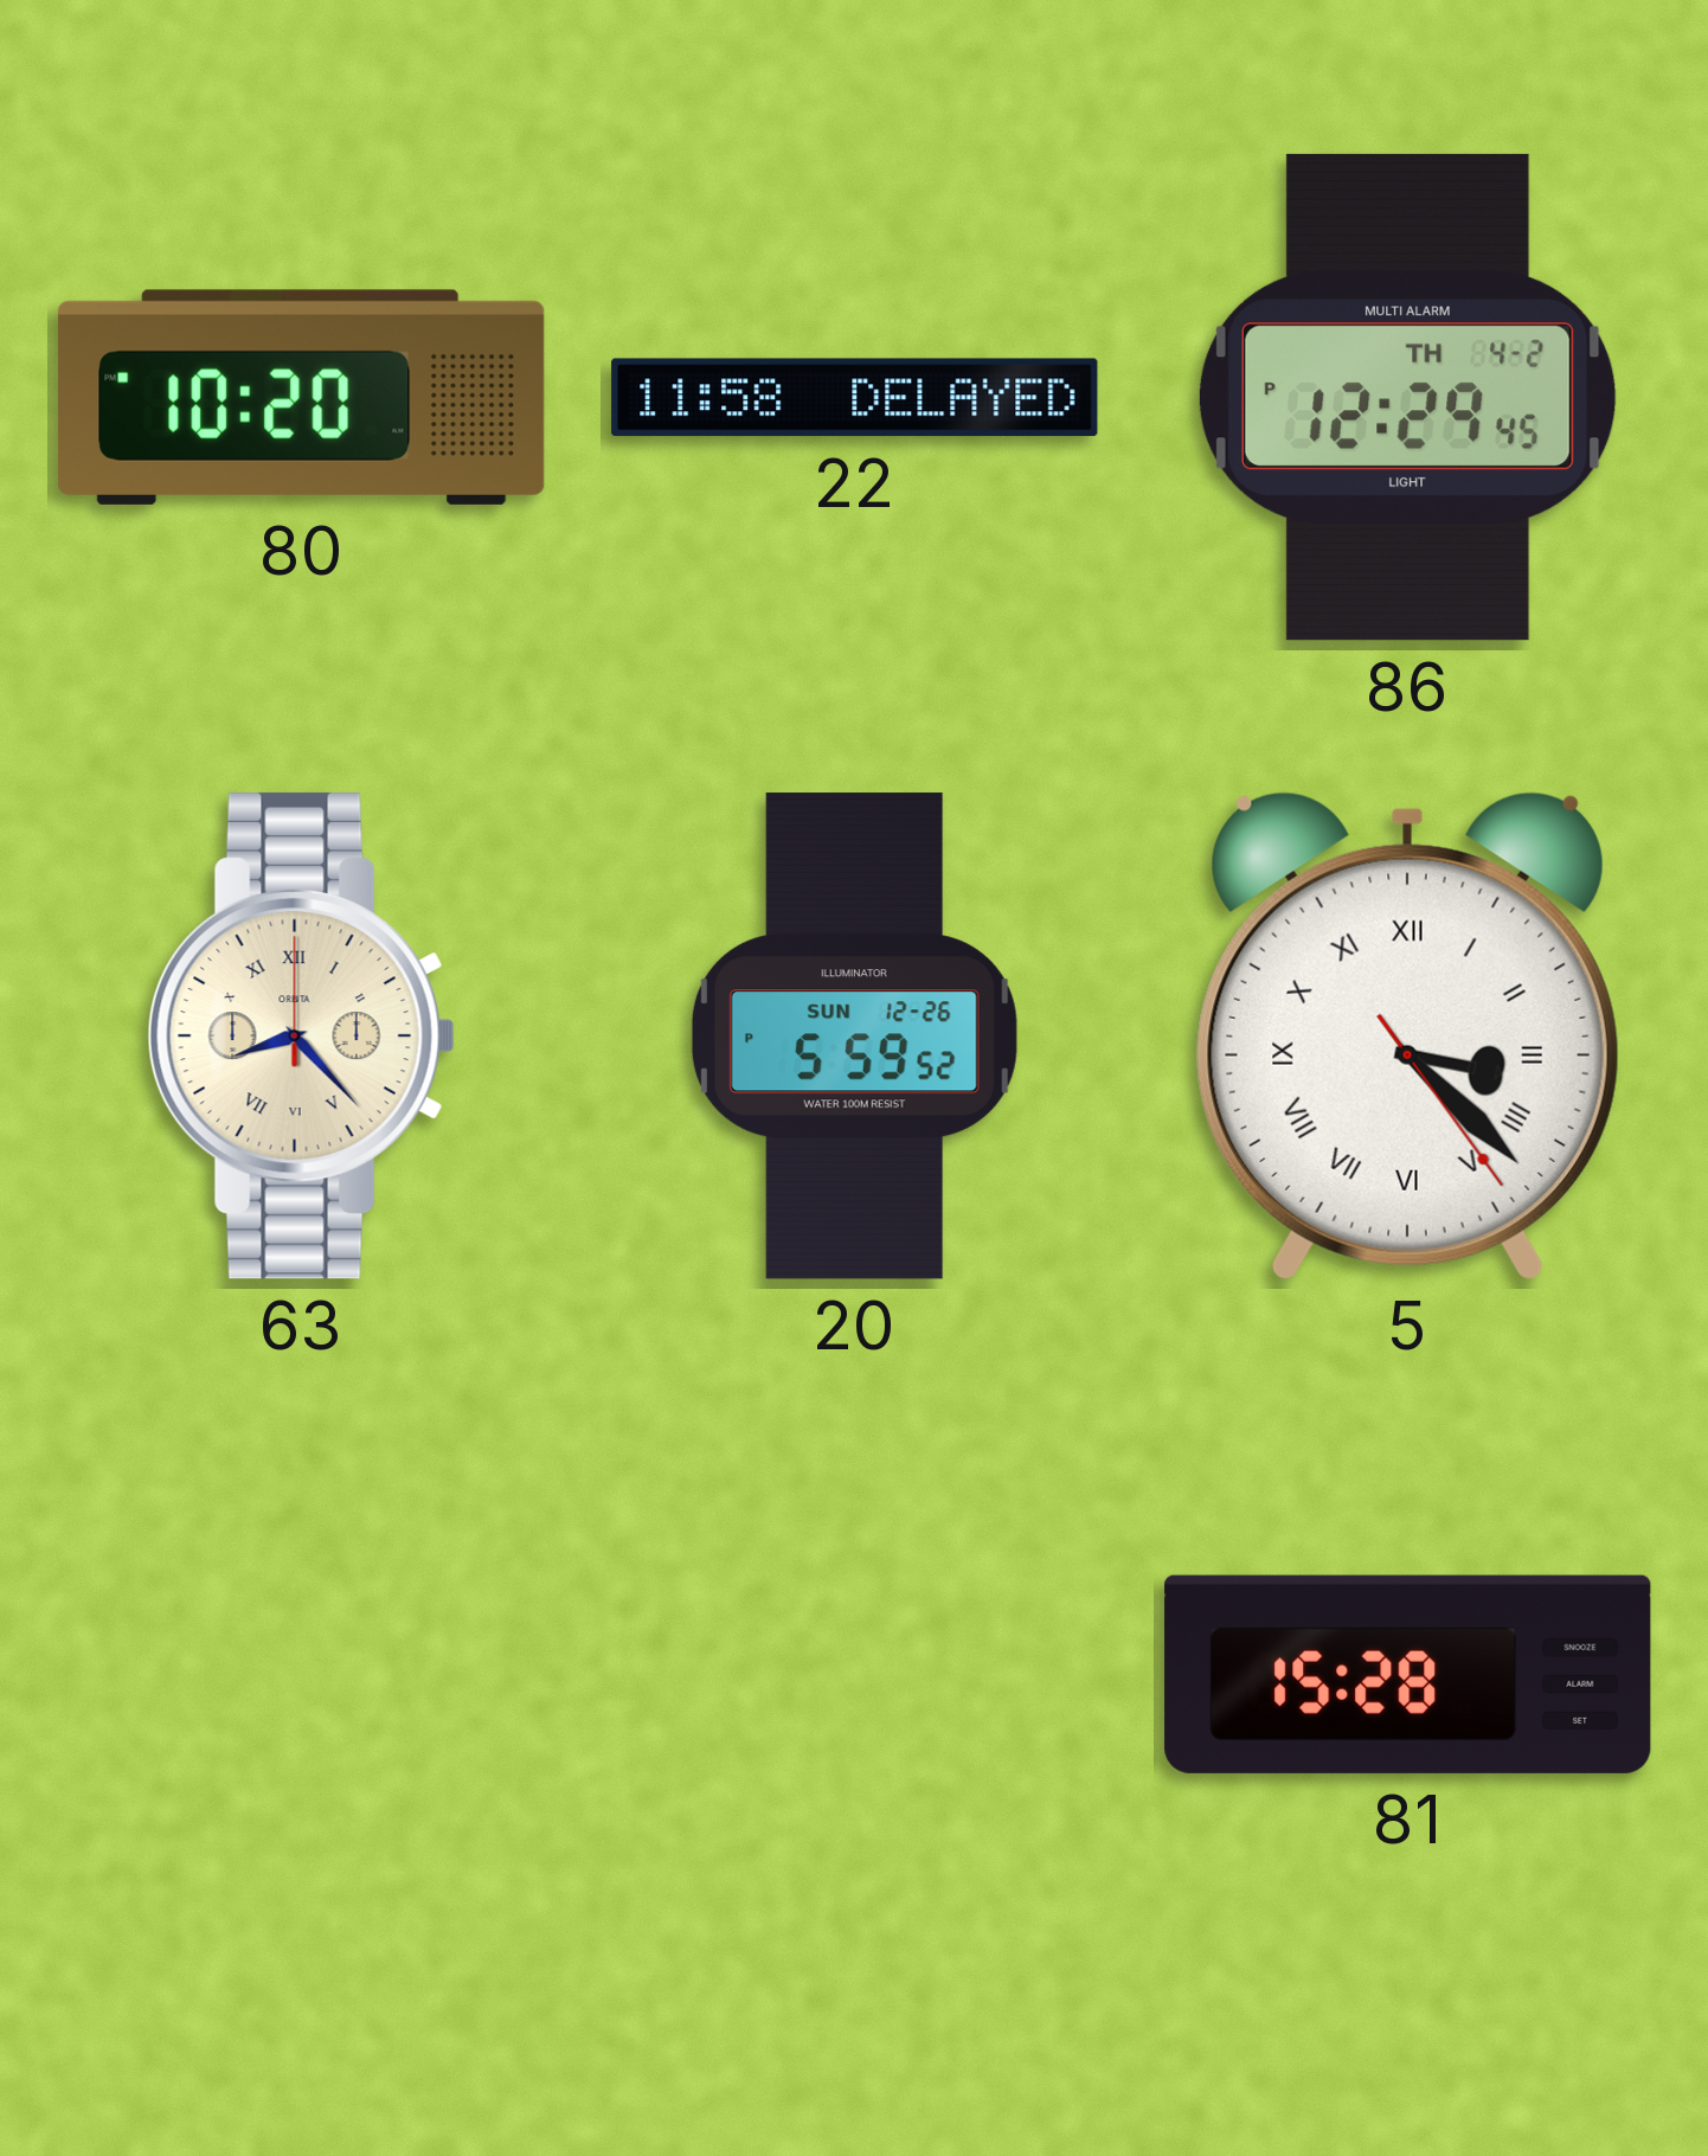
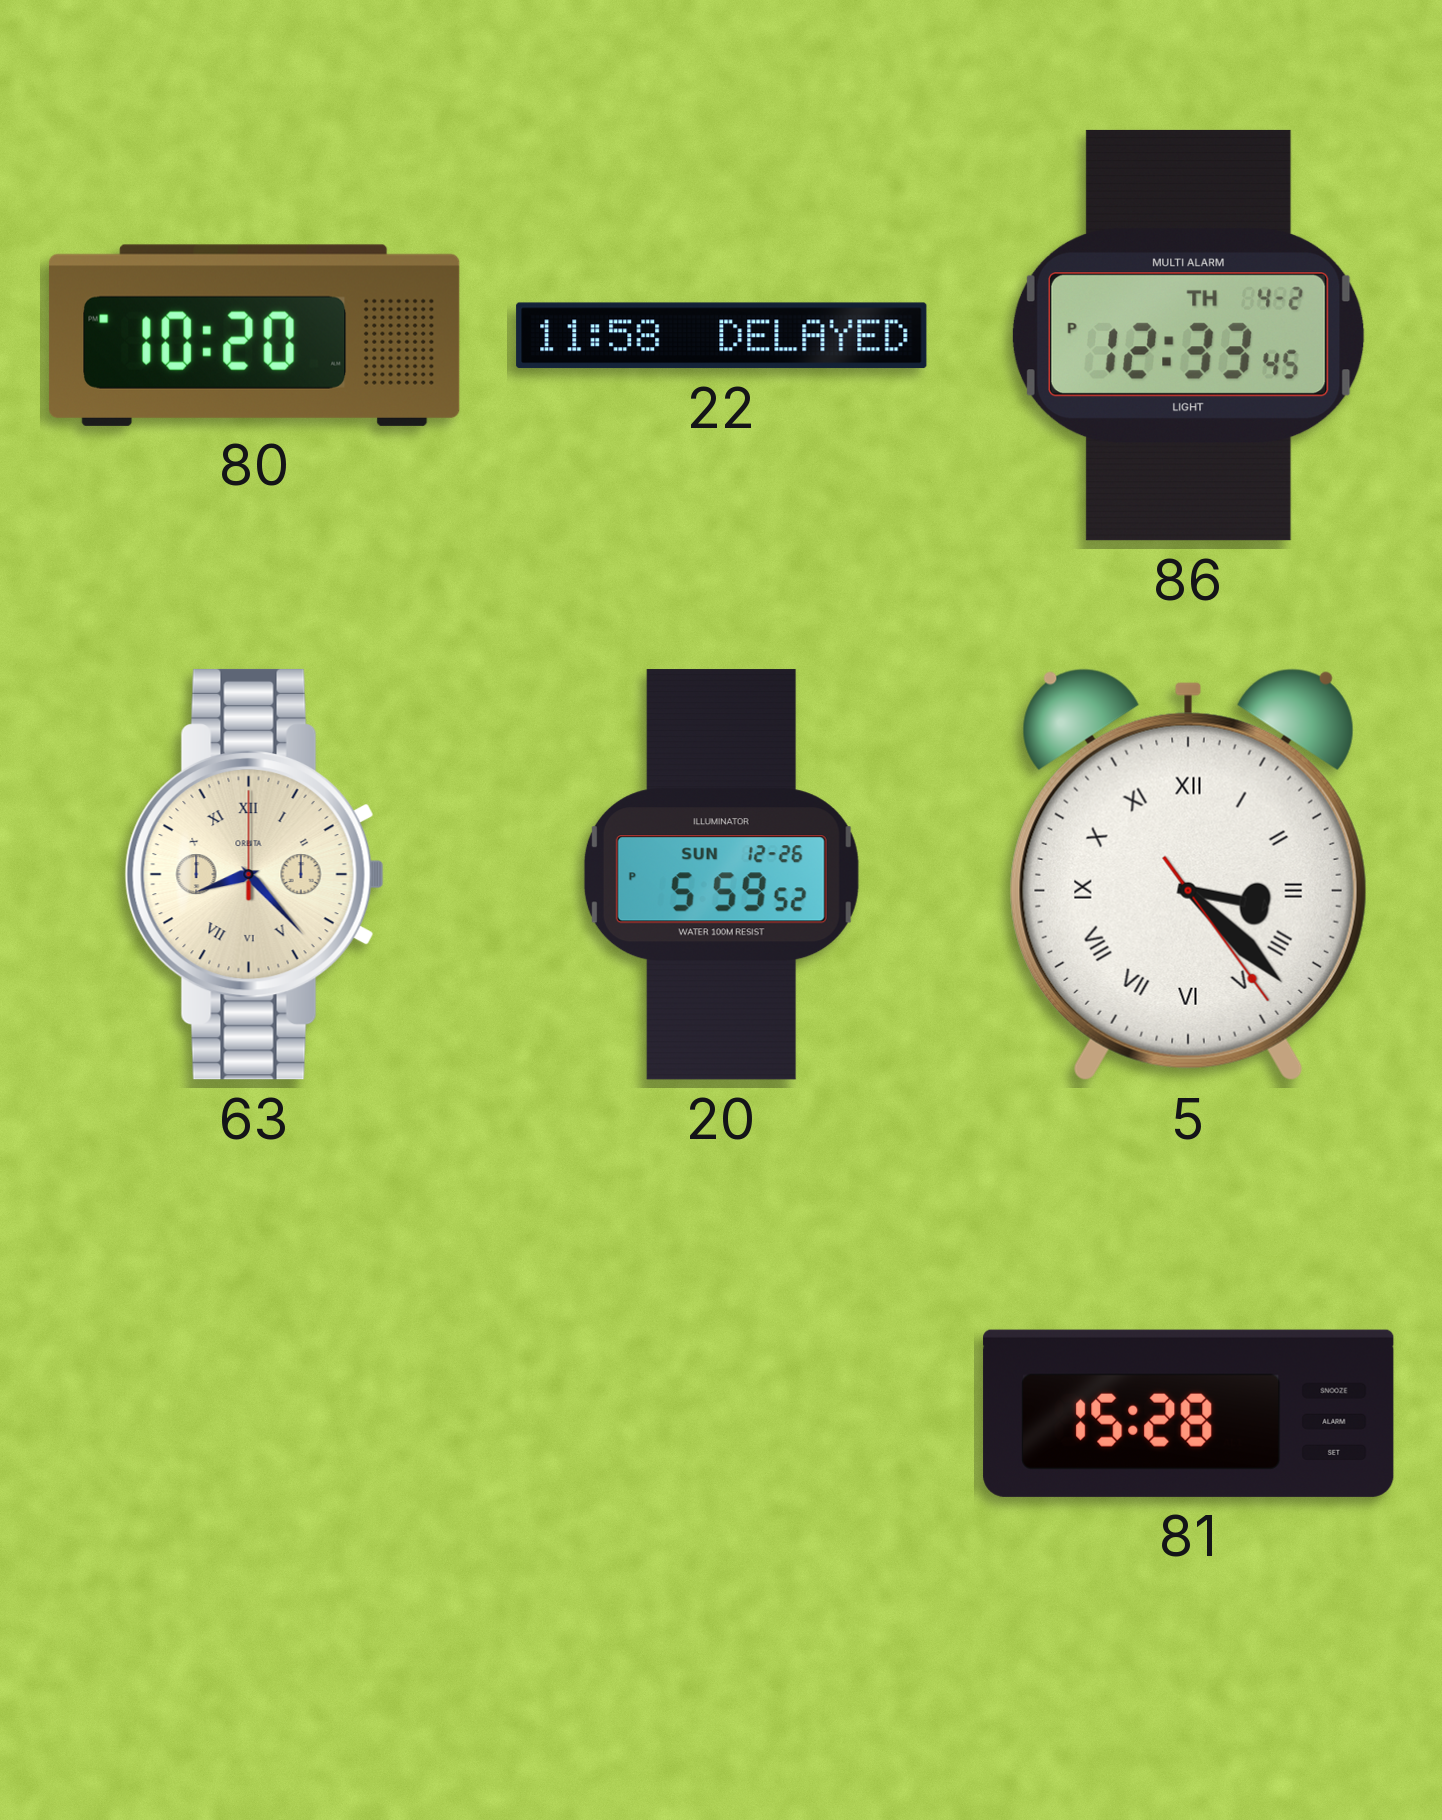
86: 12:29 -> 12:33
